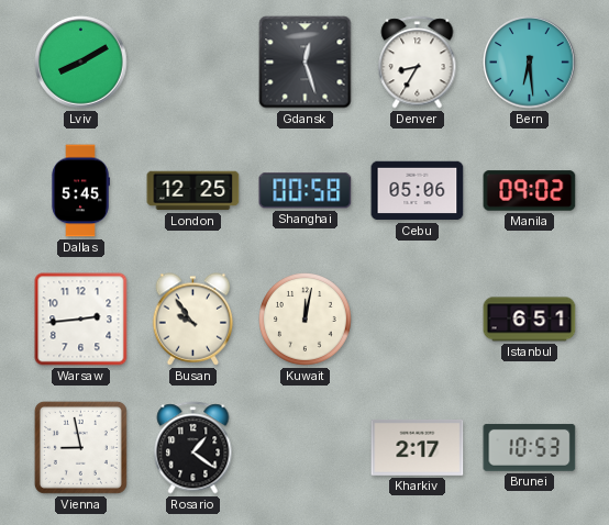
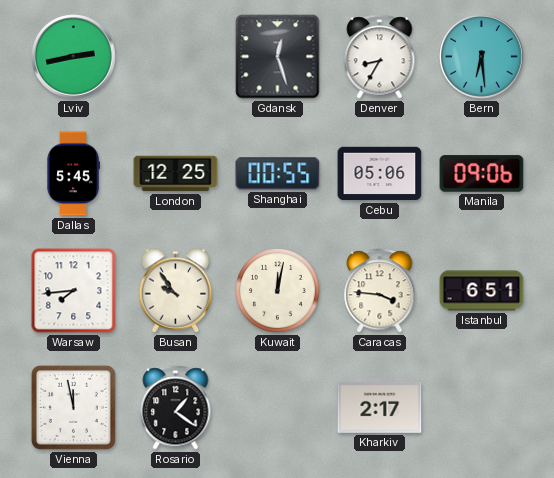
Lviv: 8:10 -> 2:43
Shanghai: 00:58 -> 00:55
Manila: 09:02 -> 09:06
Warsaw: 2:44 -> 7:44
Caracas: none -> 3:46
Vienna: 8:58 -> 11:58
Brunei: 10:53 -> none
